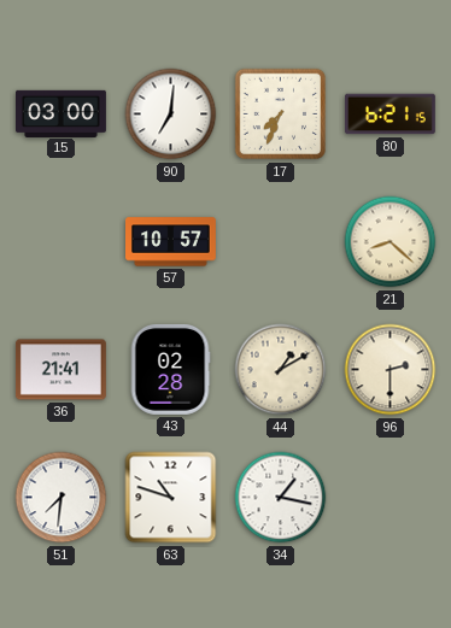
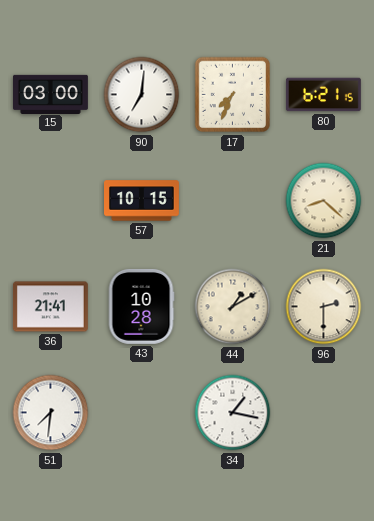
57: 10:57 -> 10:15
43: 02:28 -> 10:28
63: 10:48 -> none
